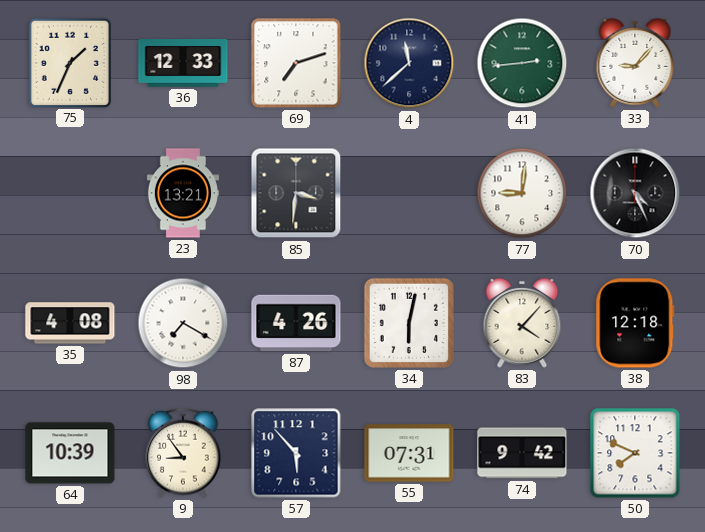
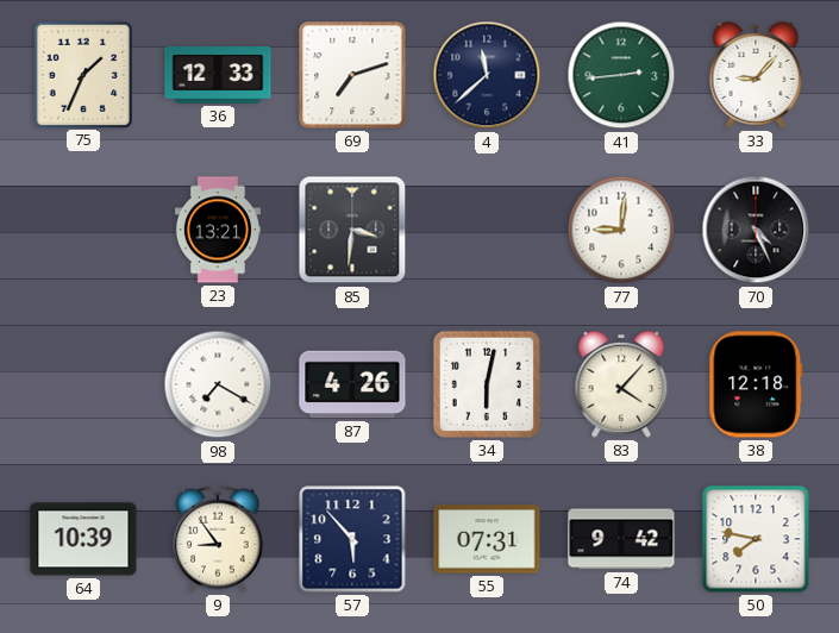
35: 4:08 -> none
50: 7:49 -> 7:47
